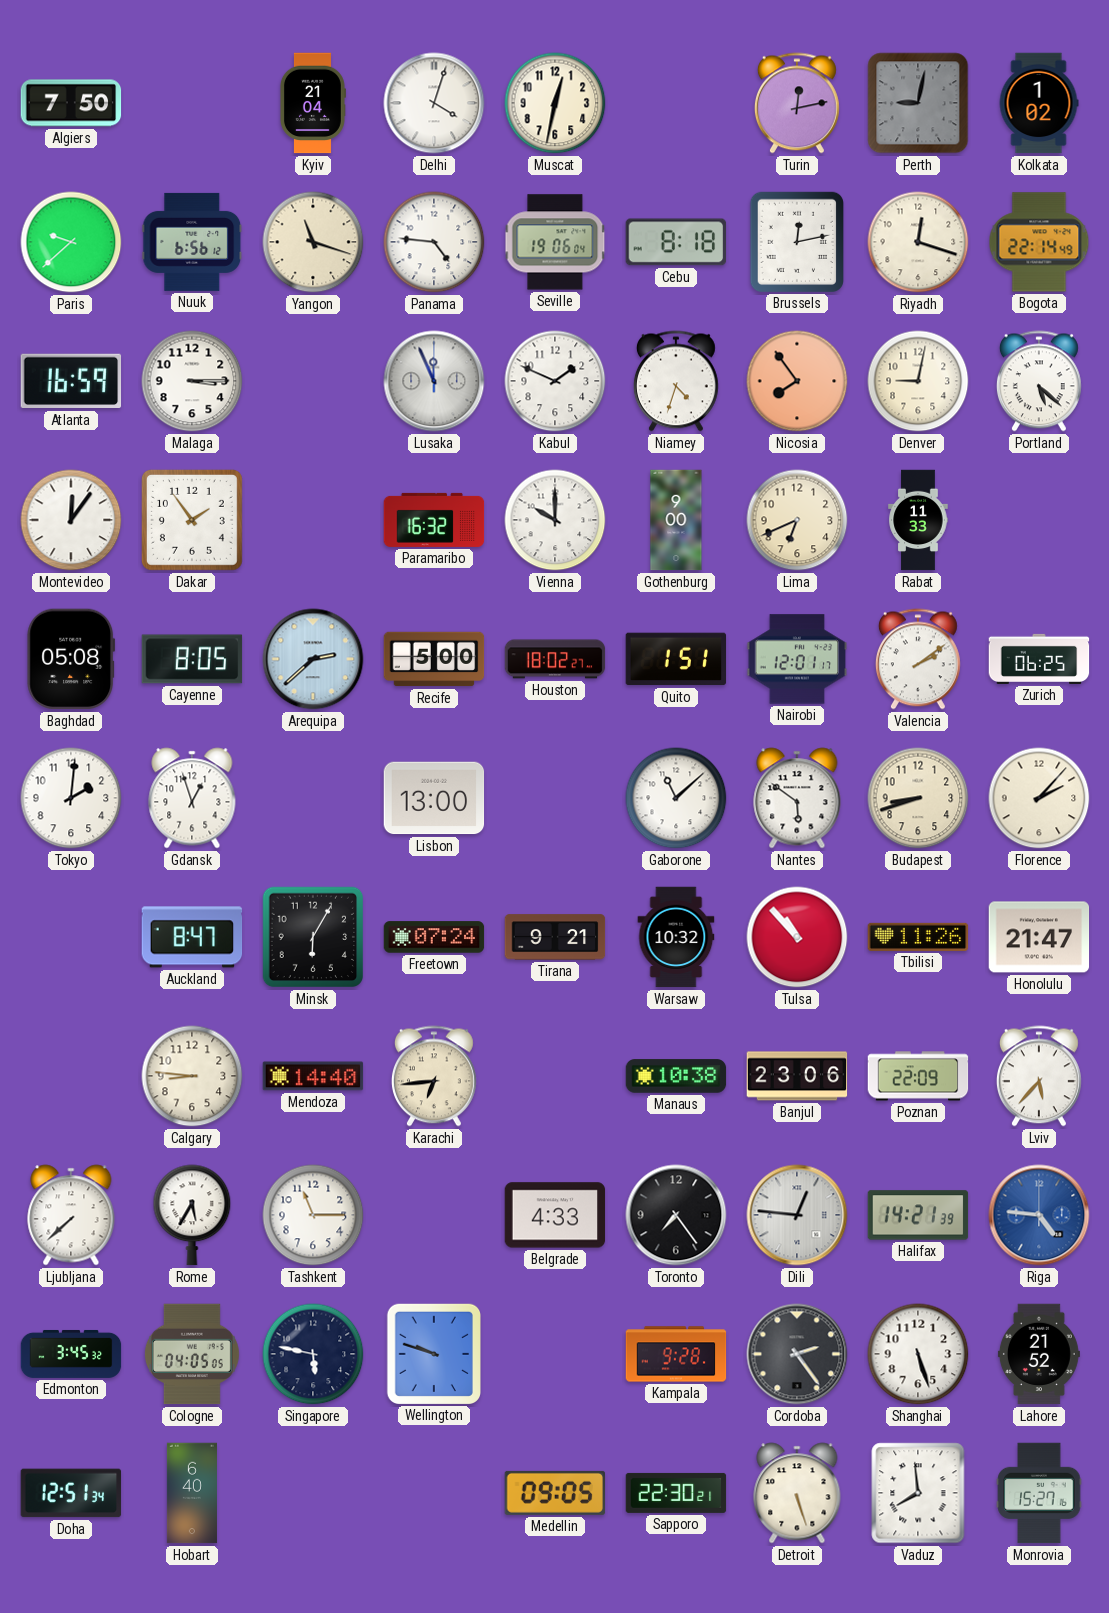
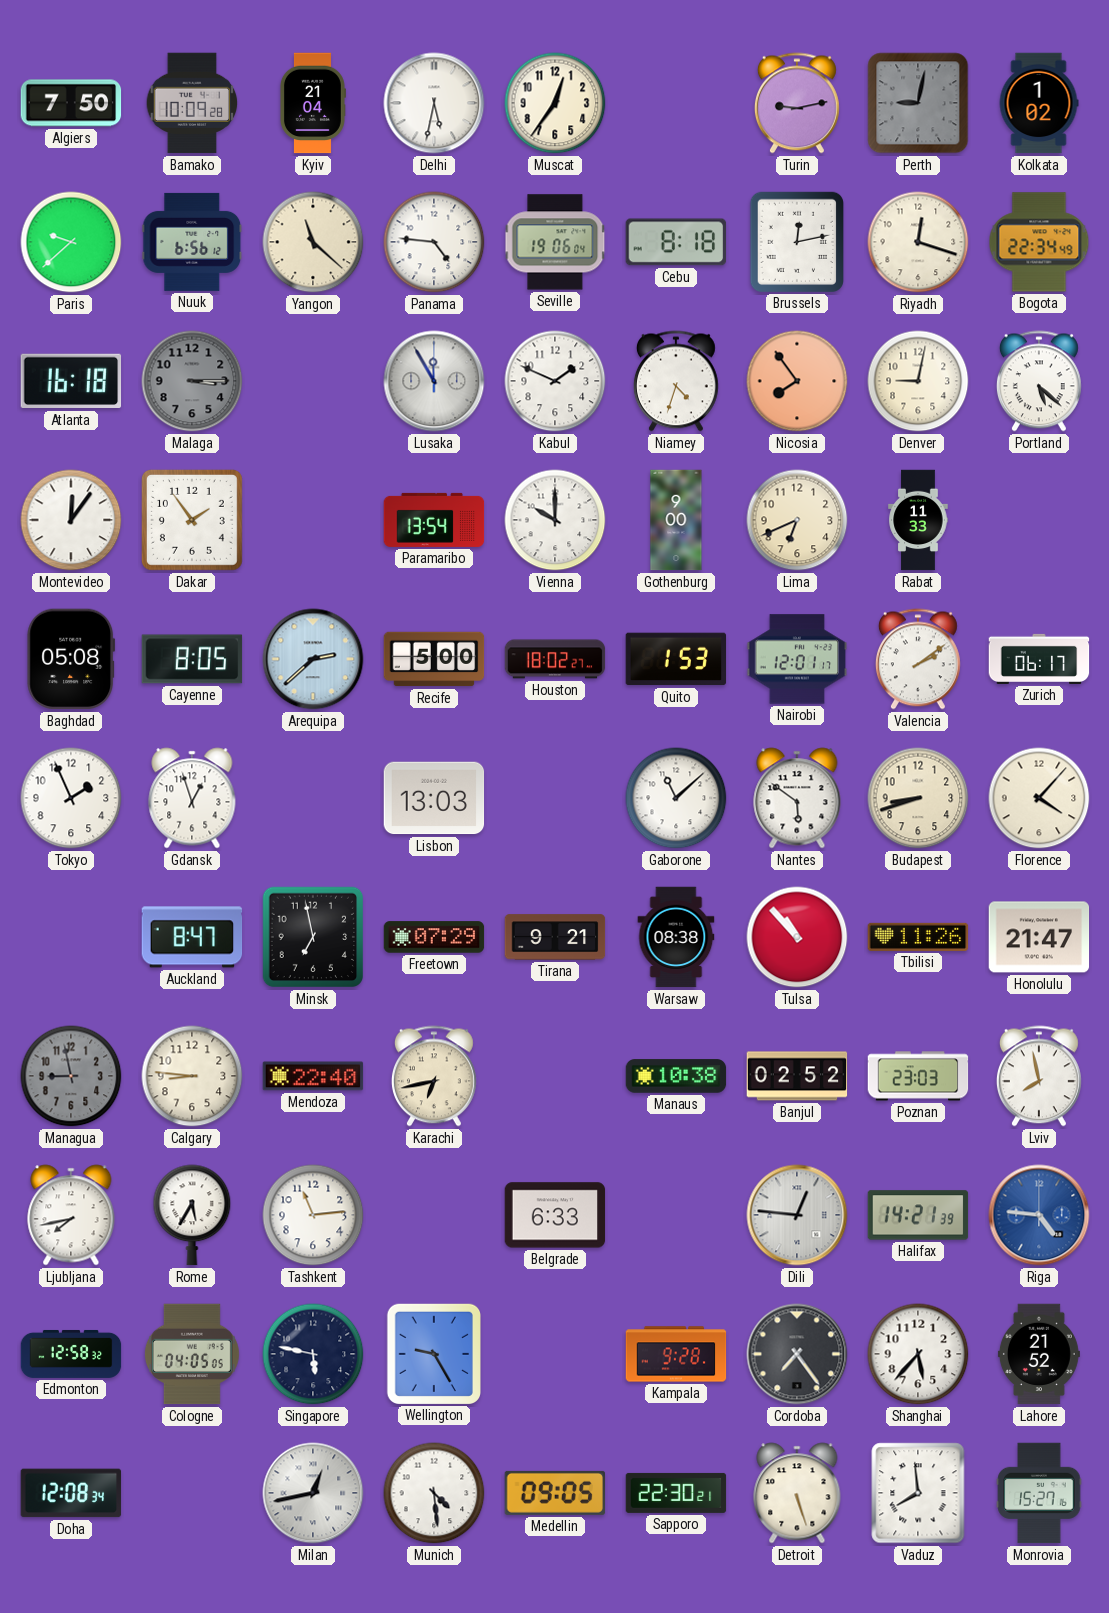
Bamako: none -> 10:09
Delhi: 4:03 -> 5:32
Muscat: 12:32 -> 12:36
Turin: 12:13 -> 9:13
Yangon: 11:18 -> 11:22
Bogota: 22:14 -> 22:34
Atlanta: 16:59 -> 16:18
Malaga dial: white -> grey
Lusaka: 11:56 -> 11:55
Paramaribo: 16:32 -> 13:54
Quito: 1:51 -> 1:53
Zurich: 06:25 -> 06:17
Tokyo: 2:01 -> 1:56
Lisbon: 13:00 -> 13:03
Florence: 2:07 -> 4:07
Minsk: 6:05 -> 6:58
Freetown: 07:24 -> 07:29
Warsaw: 10:32 -> 08:38
Managua: none -> 8:58
Mendoza: 14:40 -> 22:40
Karachi: 6:44 -> 6:43
Banjul: 23:06 -> 02:52
Poznan: 22:09 -> 23:03
Lviv: 5:37 -> 7:58
Ljubljana: 7:38 -> 7:43
Tashkent: 11:15 -> 11:14
Belgrade: 4:33 -> 6:33
Toronto: 7:24 -> none
Edmonton: 3:45 -> 12:58
Wellington: 9:48 -> 9:25
Cordoba: 2:24 -> 7:24
Shanghai: 5:27 -> 5:37
Doha: 12:51 -> 12:08
Hobart: 6:40 -> none
Milan: none -> 12:43
Munich: none -> 4:29
